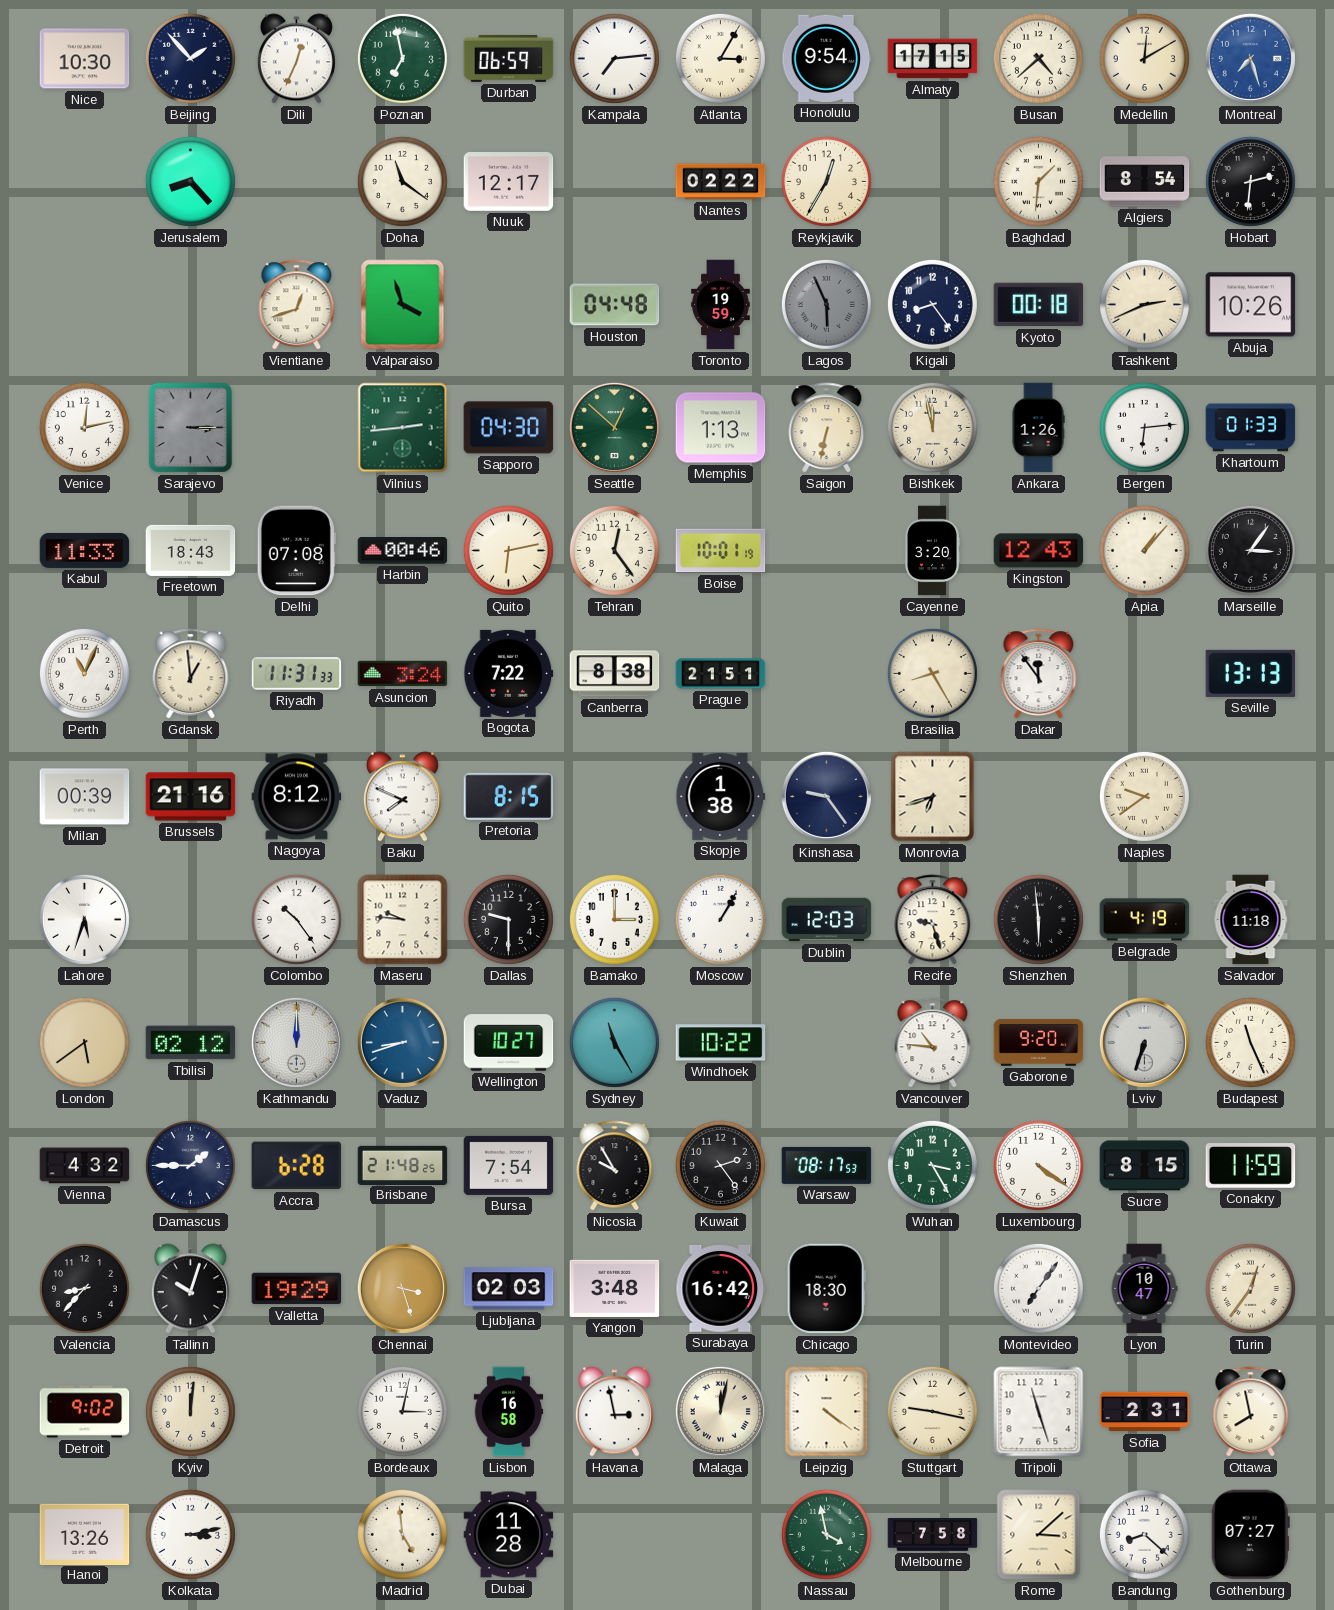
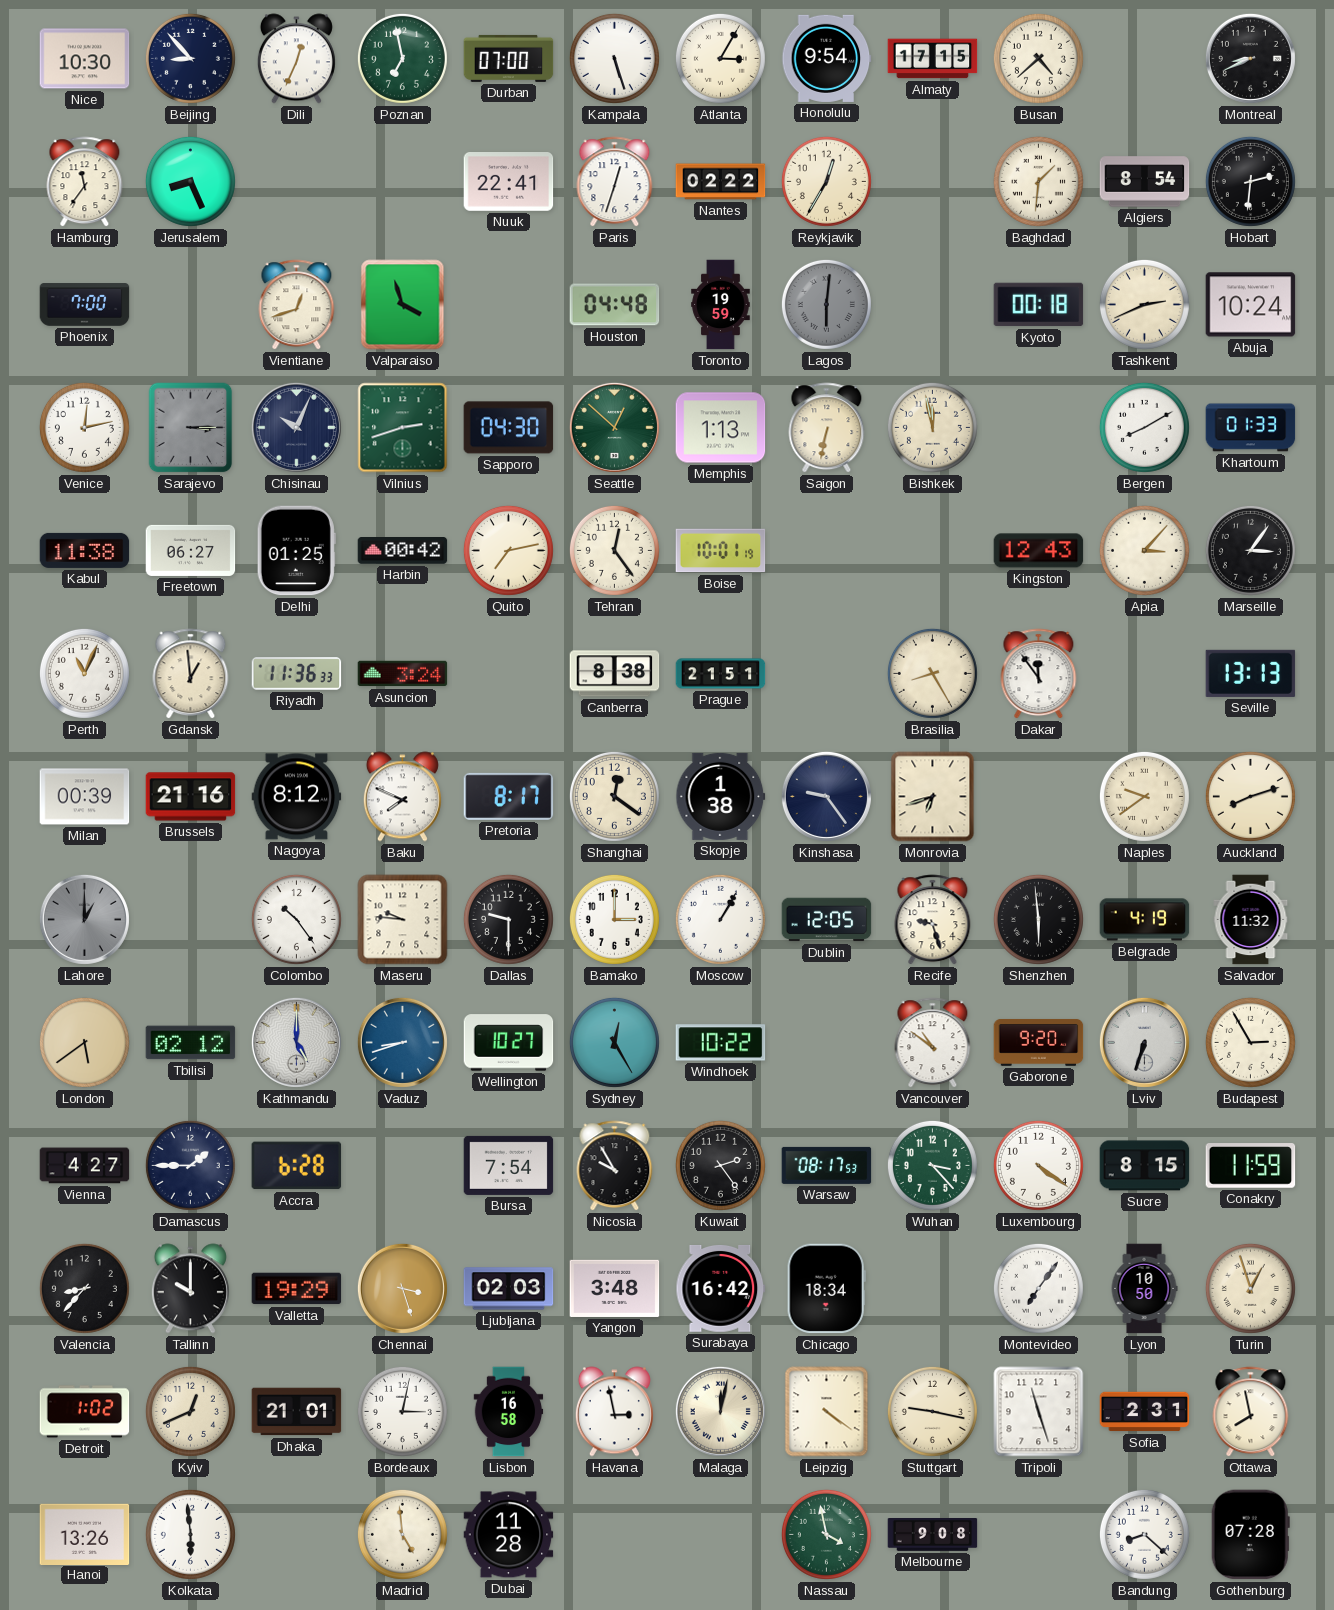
Beijing: 1:53 -> 8:53
Durban: 06:59 -> 07:00
Kampala: 7:14 -> 5:27
Medellin: 12:10 -> none
Montreal: 7:27 -> 8:41
Montreal dial: blue -> black
Hamburg: none -> 11:36
Jerusalem: 8:23 -> 8:26
Doha: 11:21 -> none
Nuuk: 12:17 -> 22:41
Paris: none -> 12:33
Phoenix: none -> 7:00
Lagos: 5:56 -> 6:01
Kigali: 8:24 -> none
Abuja: 10:26 -> 10:24
Chisinau: none -> 10:04
Vilnius: 2:44 -> 2:42
Ankara: 1:26 -> none
Bergen: 6:14 -> 8:10
Kabul: 11:33 -> 11:38
Freetown: 18:43 -> 06:27
Delhi: 07:08 -> 01:25
Harbin: 00:46 -> 00:42
Quito: 6:13 -> 7:13
Cayenne: 3:20 -> none
Apia: 1:07 -> 3:07
Riyadh: 11:31 -> 11:36
Bogota: 7:22 -> none
Pretoria: 8:15 -> 8:17
Shanghai: none -> 12:21
Auckland: none -> 8:12
Lahore: 5:33 -> 1:00
Lahore dial: white -> grey
Dublin: 12:03 -> 12:05
Salvador: 11:18 -> 11:32
Kathmandu: 12:00 -> 5:00
Sydney: 11:25 -> 12:25
Vancouver: 10:46 -> 10:51
Budapest: 11:26 -> 2:55
Vienna: 4:32 -> 4:27
Brisbane: 21:48 -> none
Wuhan: 3:25 -> 3:23
Tallinn: 10:03 -> 10:00
Chicago: 18:30 -> 18:34
Lyon: 10:47 -> 10:50
Turin: 12:36 -> 12:57
Detroit: 9:02 -> 1:02
Kyiv: 12:01 -> 12:41
Dhaka: none -> 21:01
Kolkata: 3:13 -> 5:59
Melbourne: 7:58 -> 9:08
Rome: 3:08 -> none
Gothenburg: 07:27 -> 07:28
